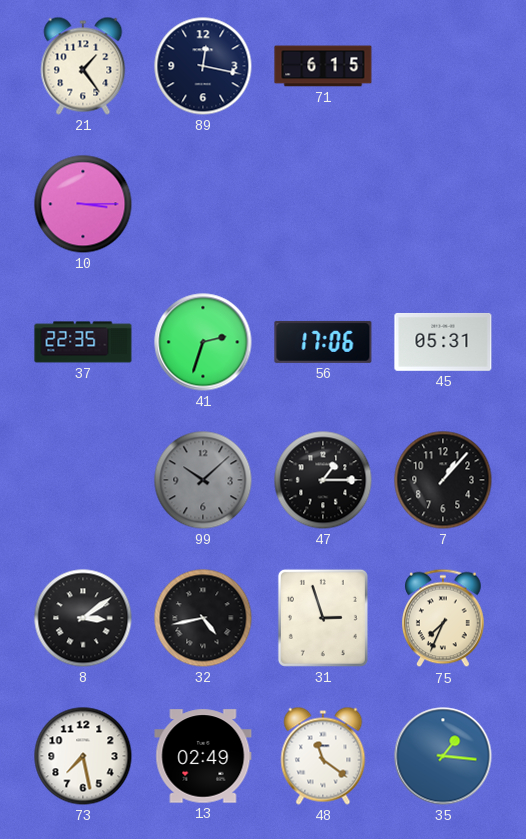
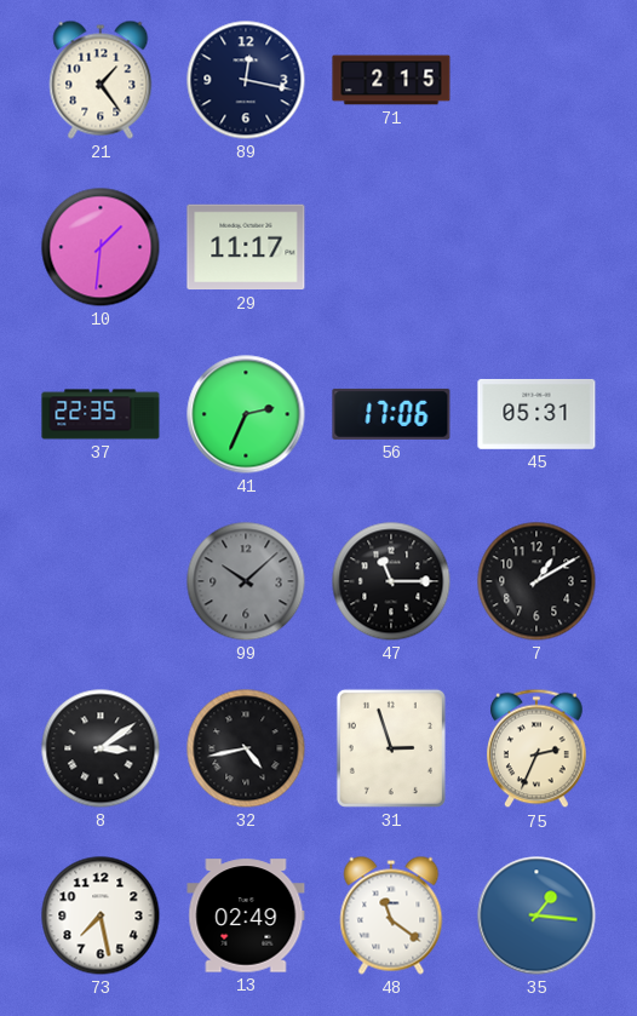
71: 6:15 -> 2:15
10: 3:15 -> 1:31
29: none -> 11:17
41: 2:33 -> 2:34
47: 1:15 -> 11:15
7: 1:07 -> 1:10
75: 7:34 -> 2:34
